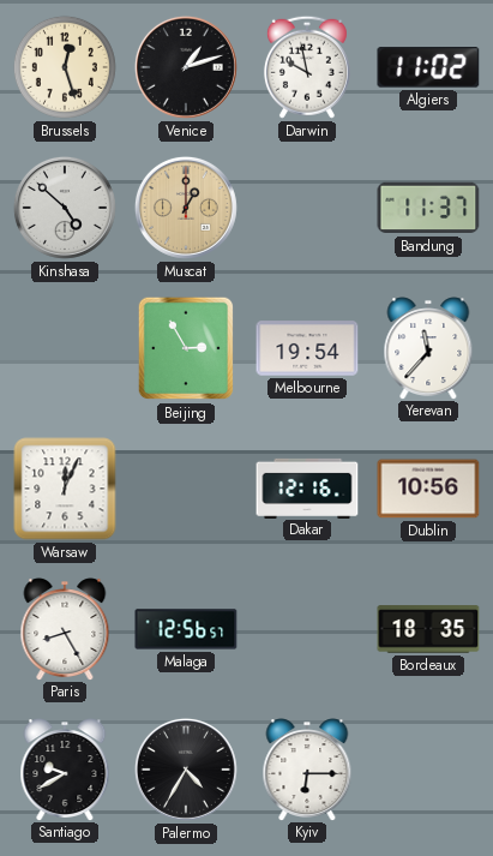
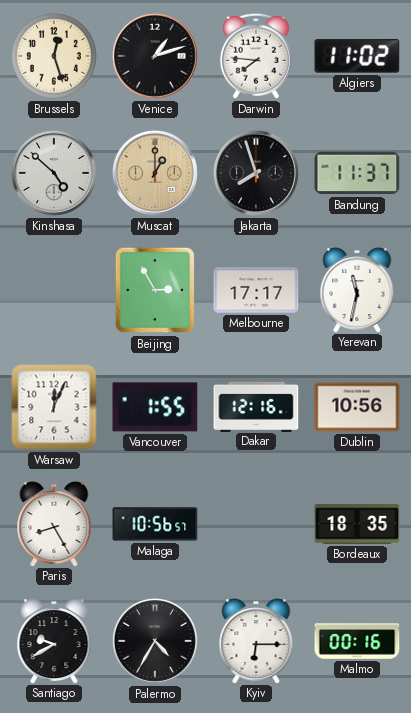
Darwin: 9:58 -> 7:46
Jakarta: none -> 7:57
Melbourne: 19:54 -> 17:17
Yerevan: 11:37 -> 11:32
Vancouver: none -> 1:55
Malaga: 12:56 -> 10:56
Malmo: none -> 00:16
